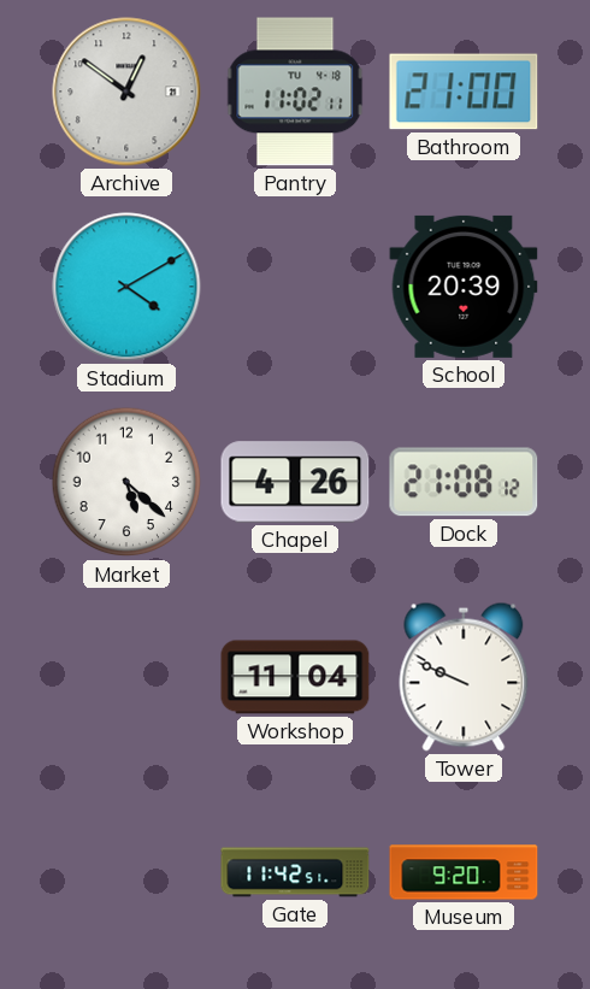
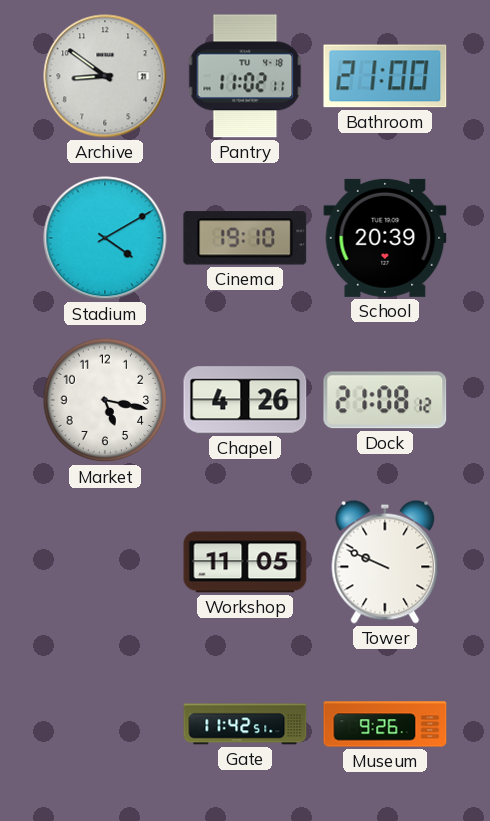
Archive: 12:51 -> 8:51
Cinema: none -> 19:10
Market: 5:22 -> 5:17
Workshop: 11:04 -> 11:05
Museum: 9:20 -> 9:26
